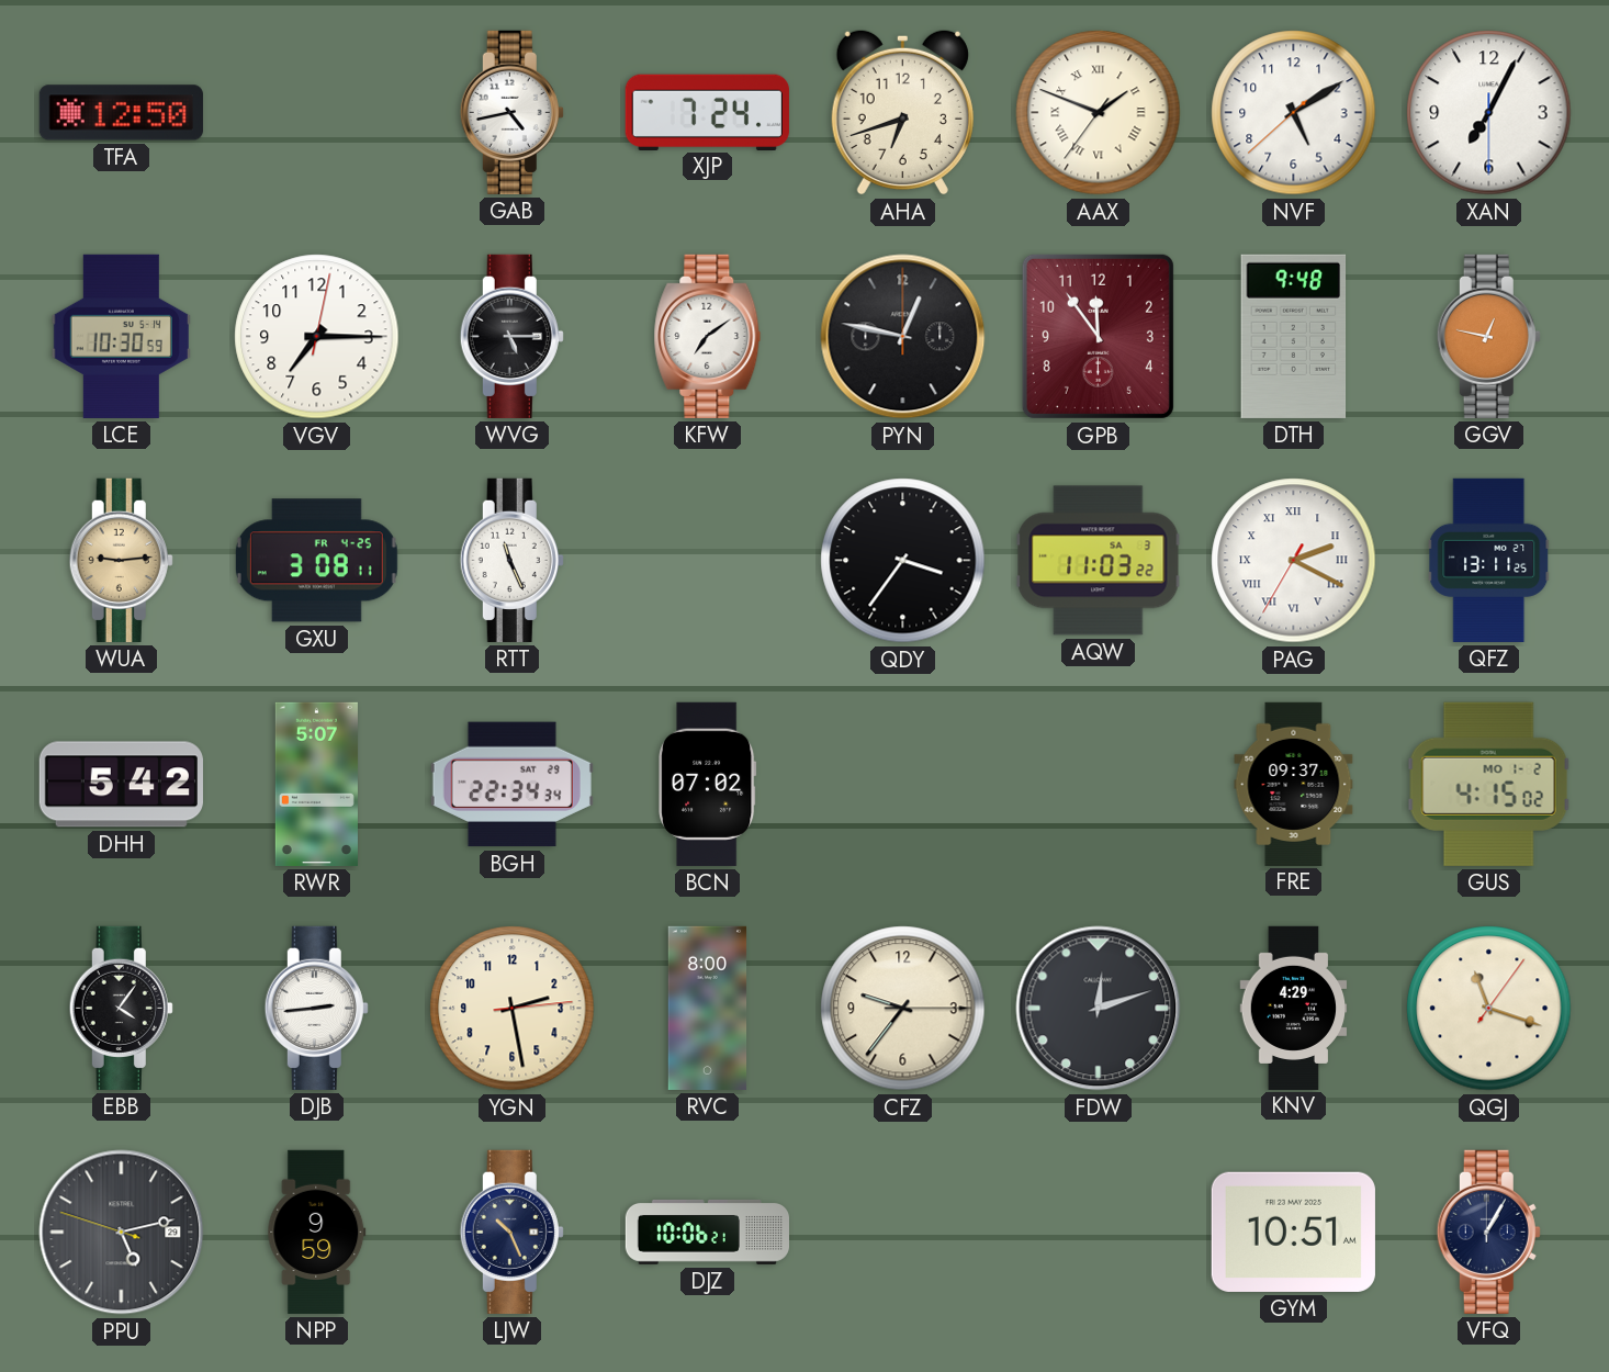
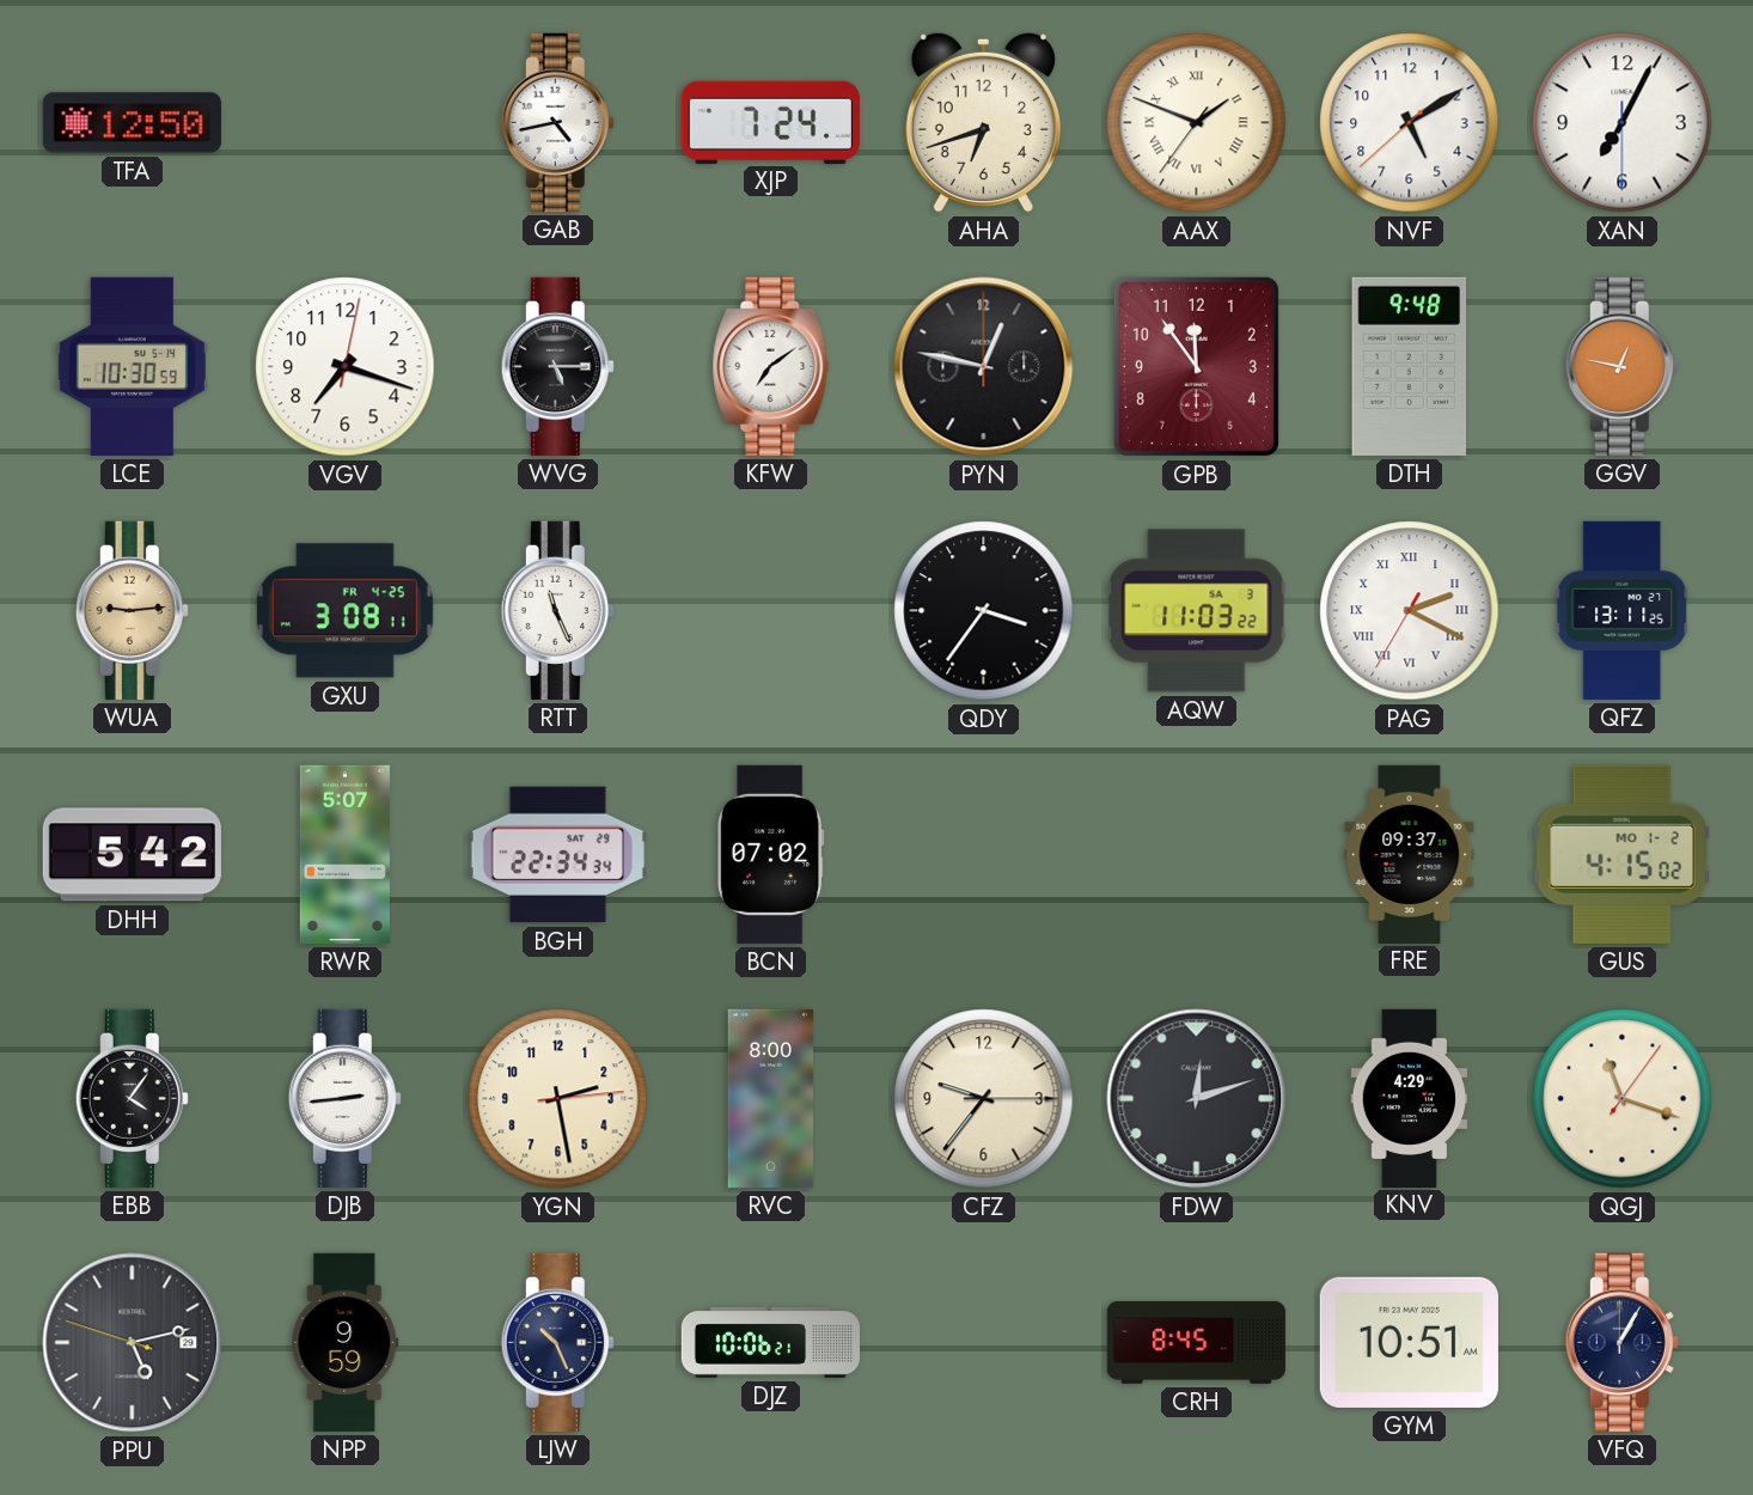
VGV: 7:15 -> 7:18
CRH: none -> 8:45
